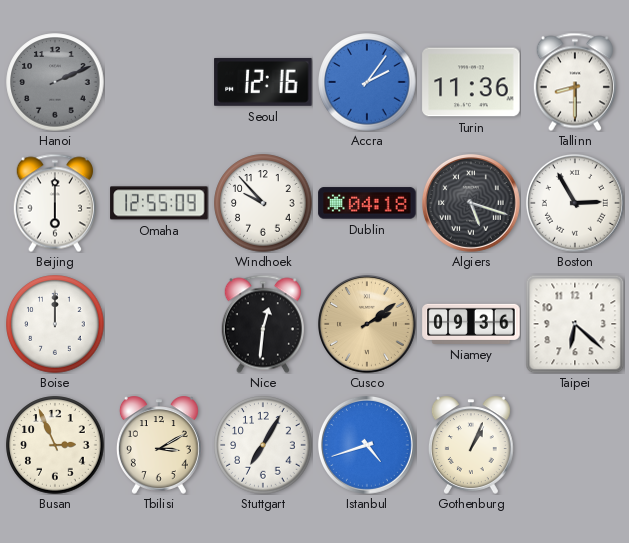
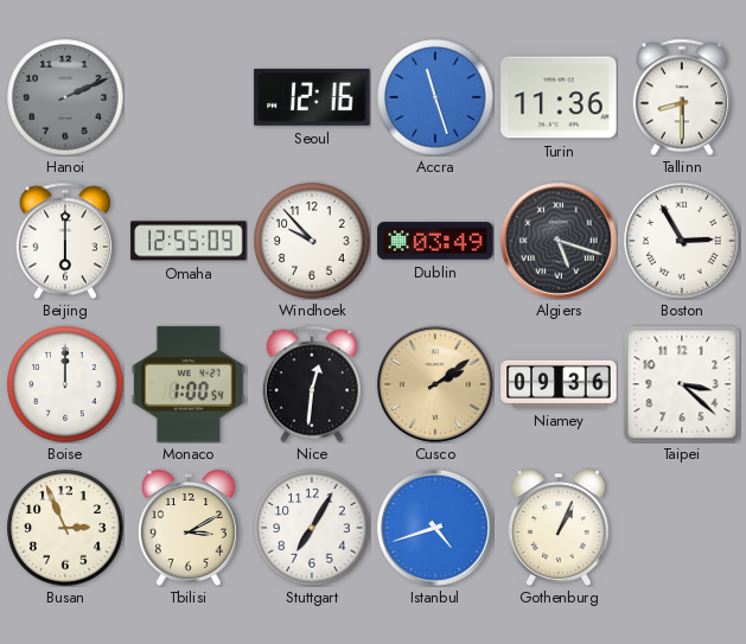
Accra: 2:06 -> 11:27
Dublin: 04:18 -> 03:49
Monaco: none -> 1:00
Taipei: 6:22 -> 3:22
